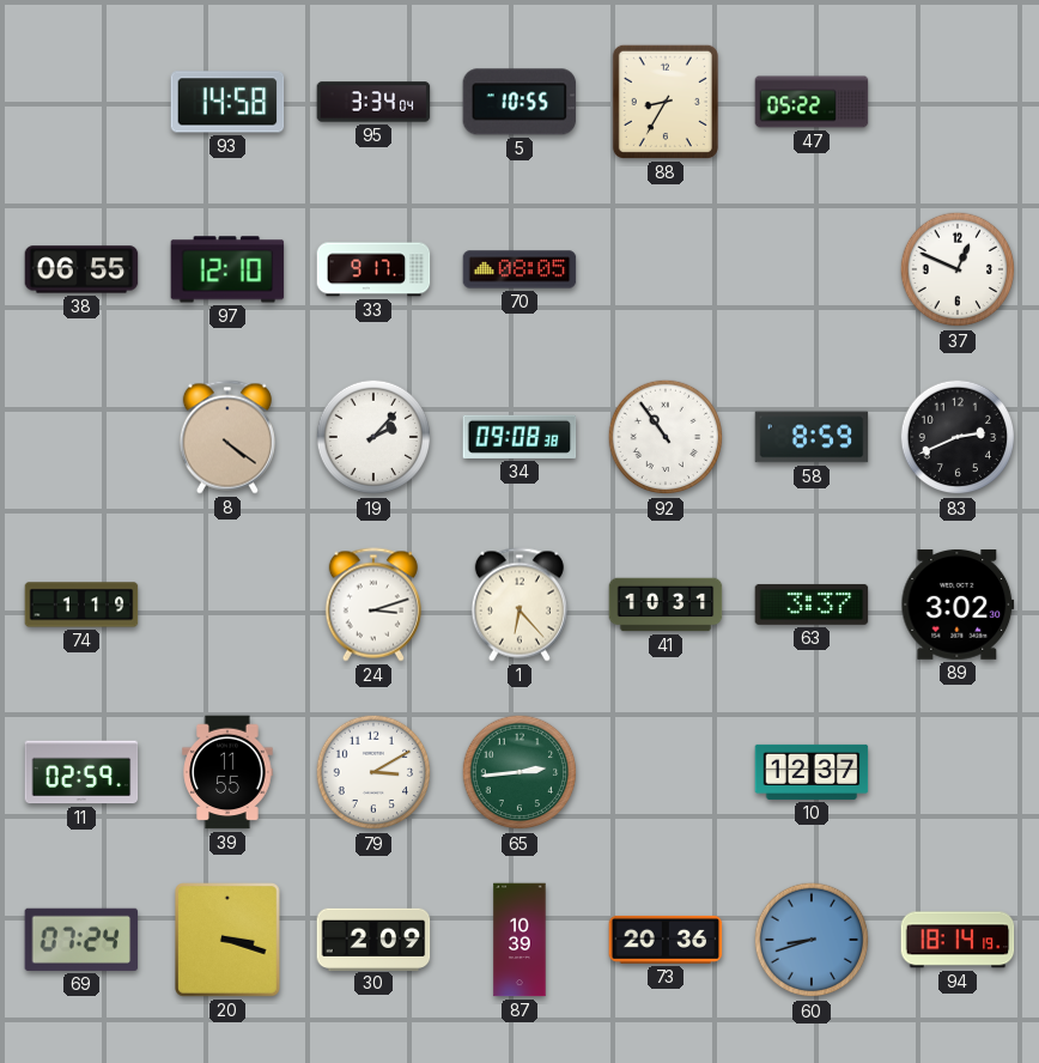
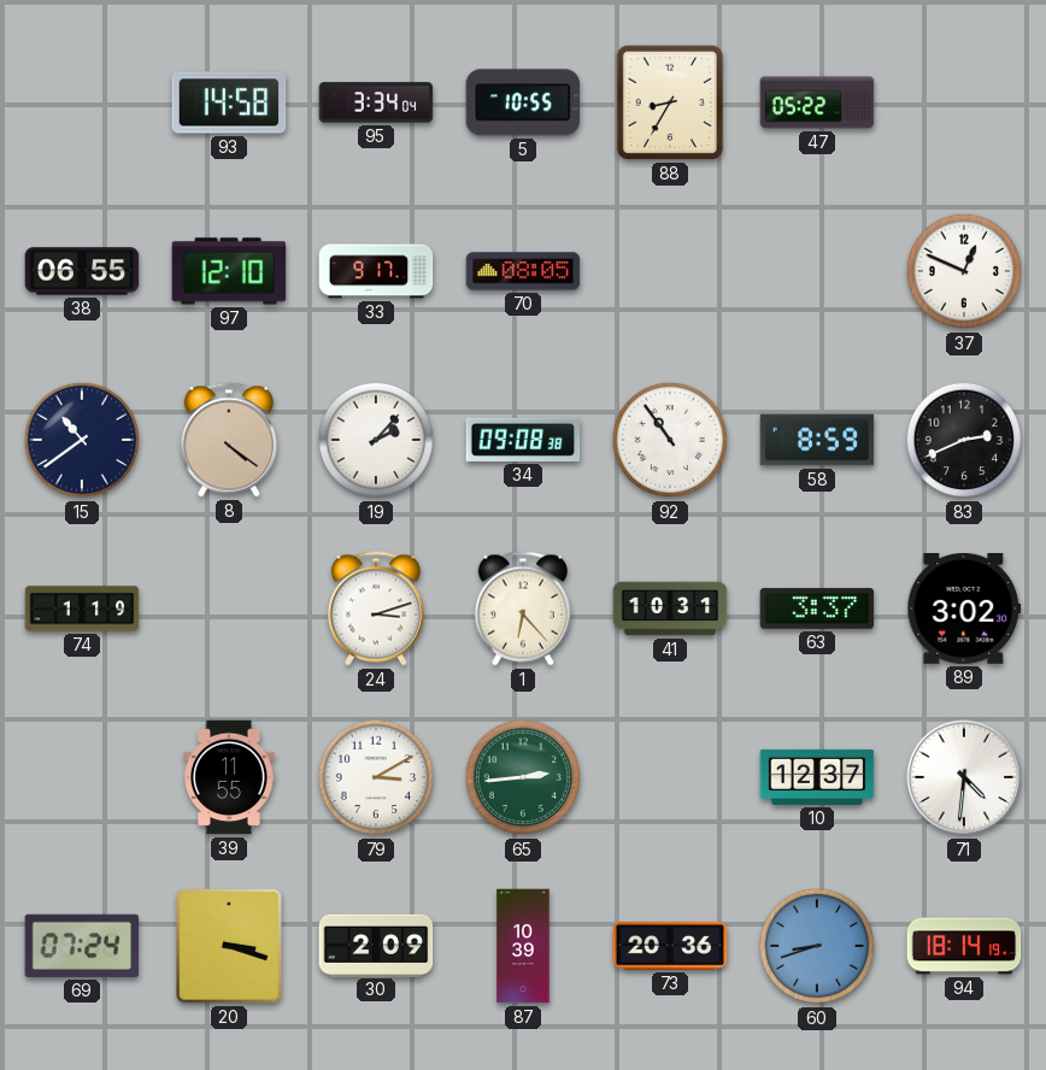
15: none -> 10:39
11: 02:59 -> none
71: none -> 4:31
